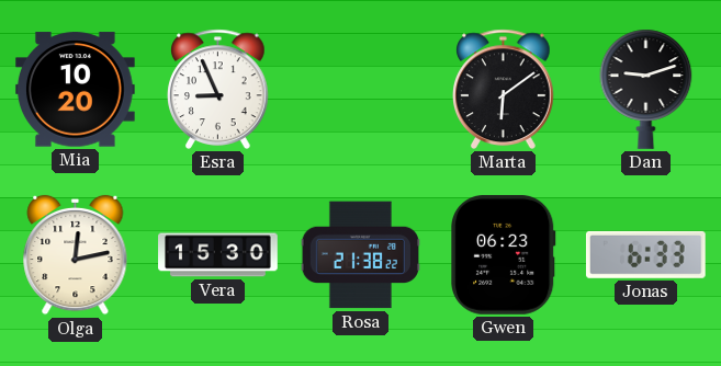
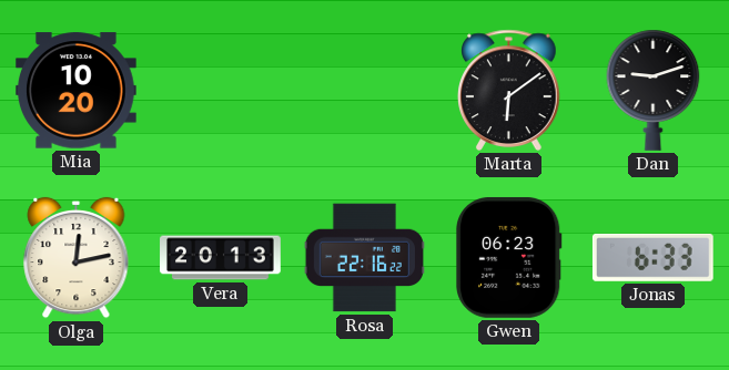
Esra: 8:56 -> none
Vera: 15:30 -> 20:13
Rosa: 21:38 -> 22:16
